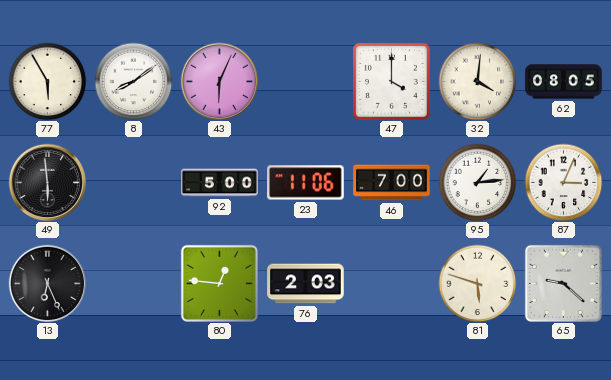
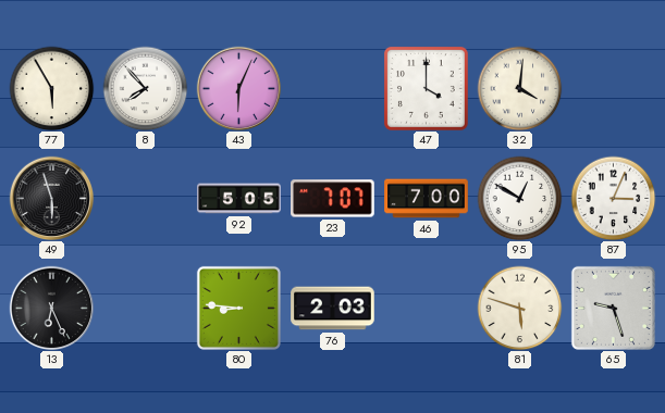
8: 8:09 -> 7:53
62: 08:05 -> none
49: 5:59 -> 5:57
92: 5:00 -> 5:05
23: 11:06 -> 7:07
95: 1:14 -> 12:50
80: 12:46 -> 8:46
65: 9:22 -> 9:27
